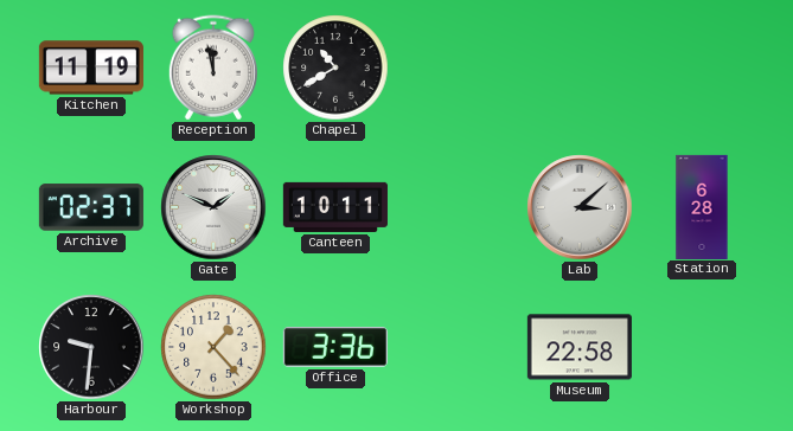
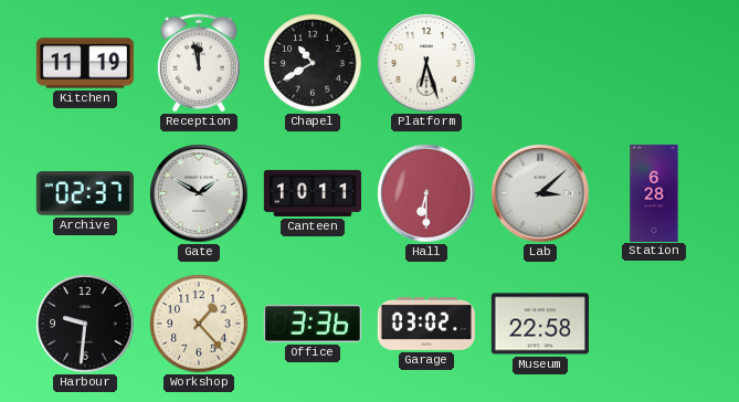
Platform: none -> 6:27
Gate: 1:49 -> 1:50
Hall: none -> 6:30
Garage: none -> 03:02
